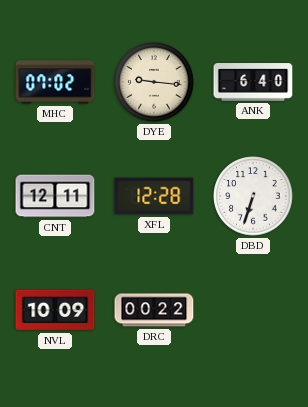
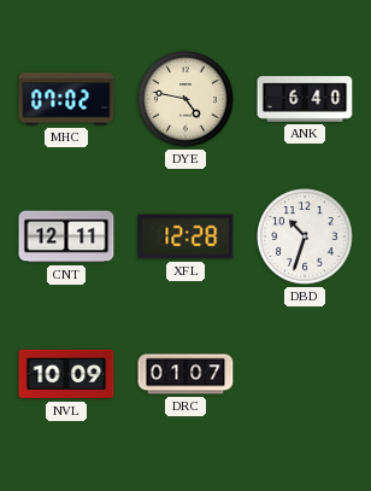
DYE: 9:16 -> 4:47
DBD: 6:33 -> 10:33
DRC: 00:22 -> 01:07
